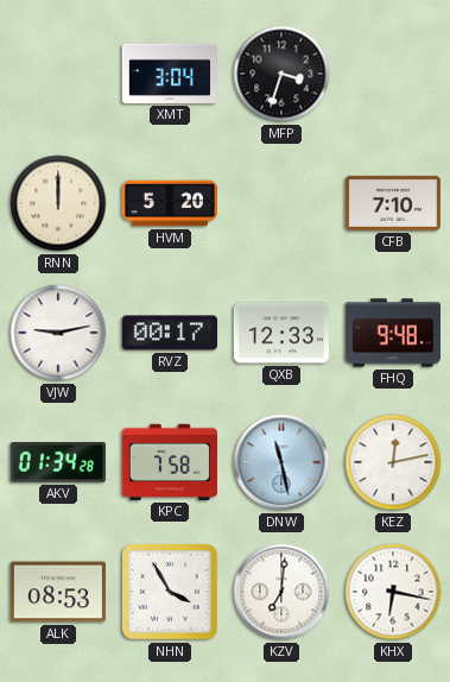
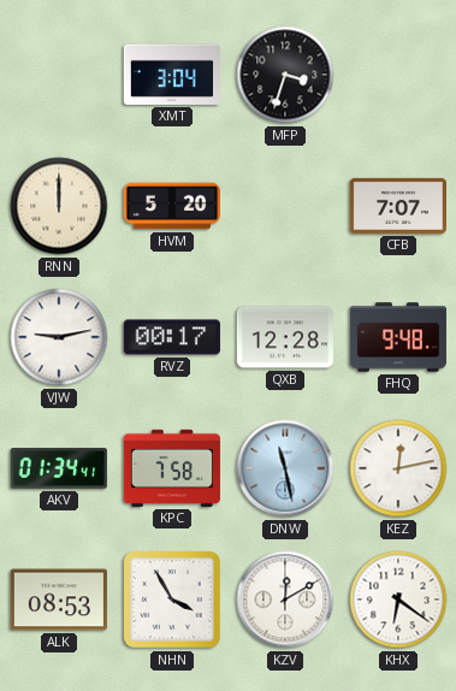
CFB: 7:10 -> 7:07
QXB: 12:33 -> 12:28
AKV: 01:34:28 -> 01:34:41
KZV: 7:01 -> 12:10
KHX: 6:17 -> 6:21
